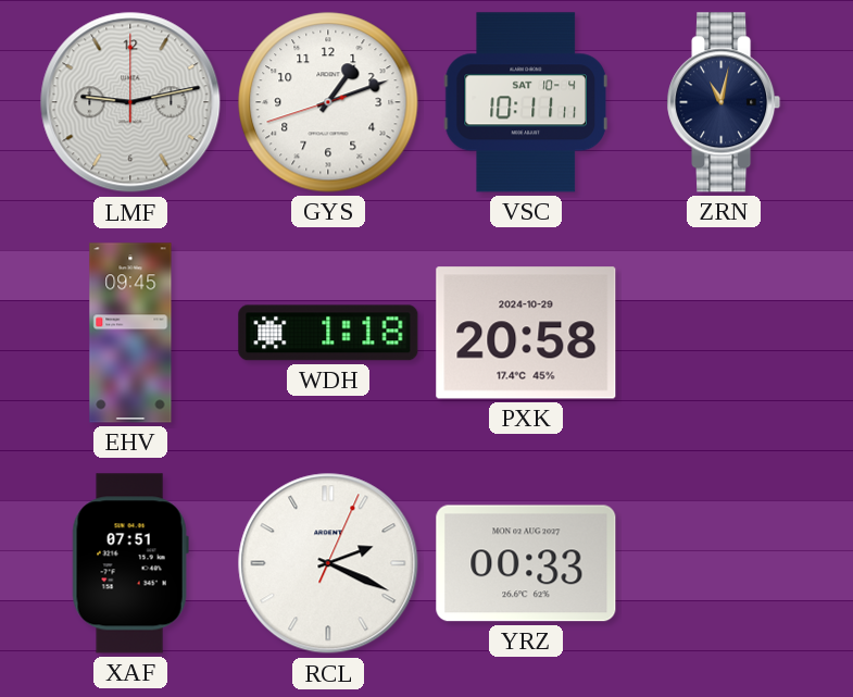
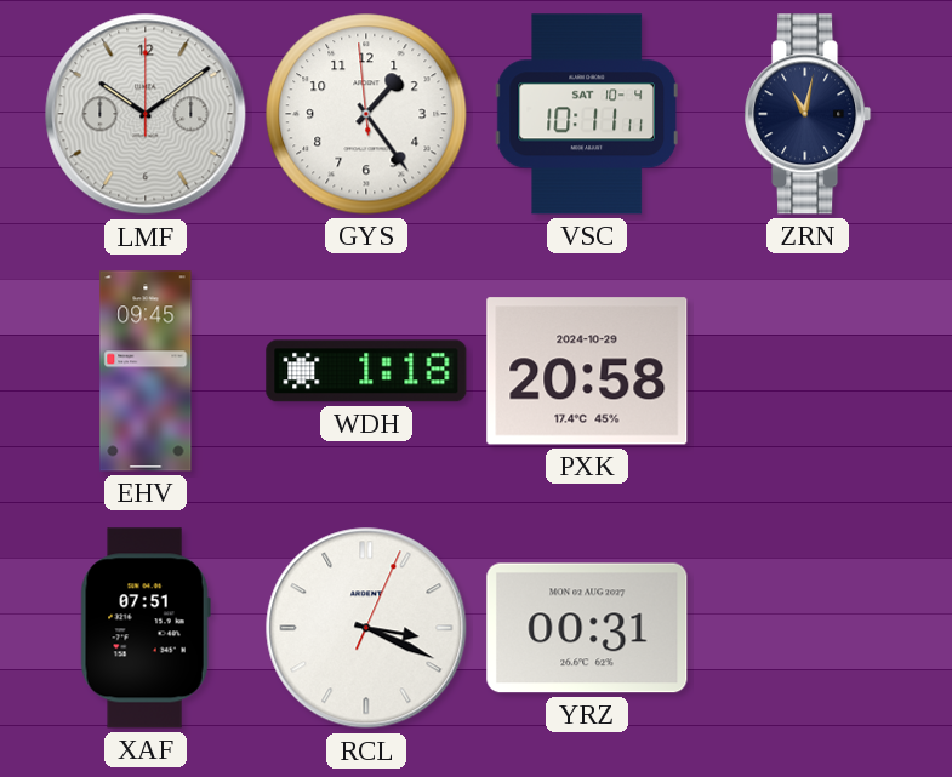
LMF: 9:13 -> 10:09
GYS: 1:11 -> 1:23
RCL: 2:19 -> 3:19
YRZ: 00:33 -> 00:31
